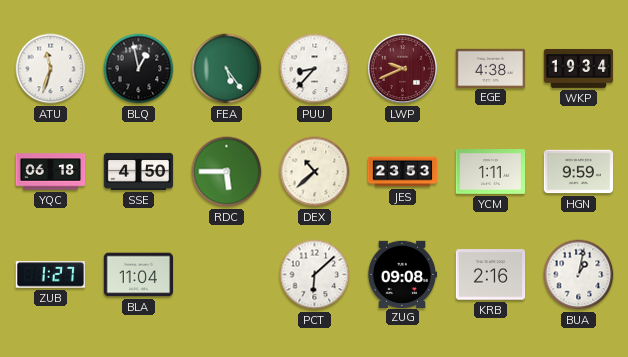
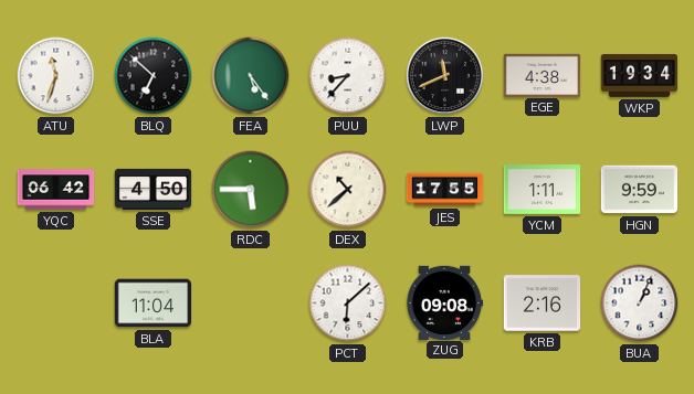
BLQ: 12:58 -> 6:52
LWP: 9:41 -> 11:41
LWP dial: burgundy -> black
YQC: 06:18 -> 06:42
JES: 23:53 -> 17:55
ZUB: 1:27 -> none
BUA: 1:02 -> 1:04
